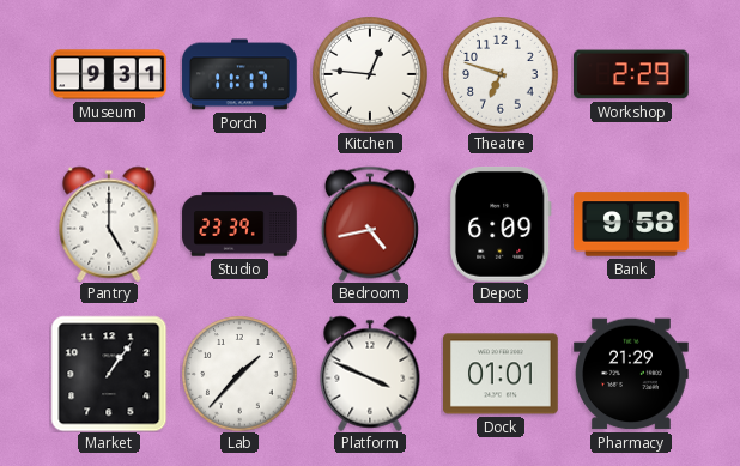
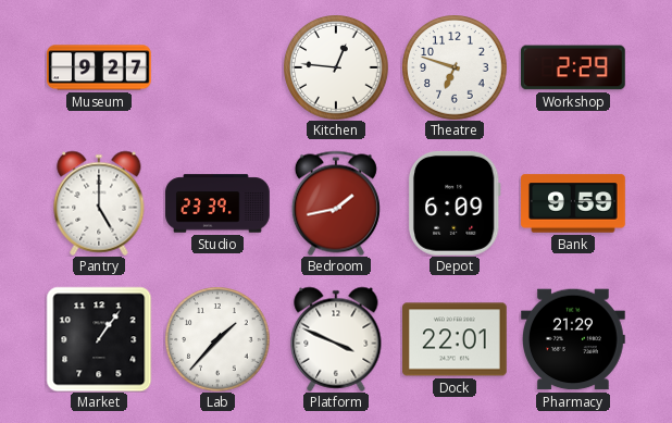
Museum: 9:31 -> 9:27
Porch: 11:17 -> none
Bedroom: 4:43 -> 1:43
Bank: 9:58 -> 9:59
Dock: 01:01 -> 22:01
